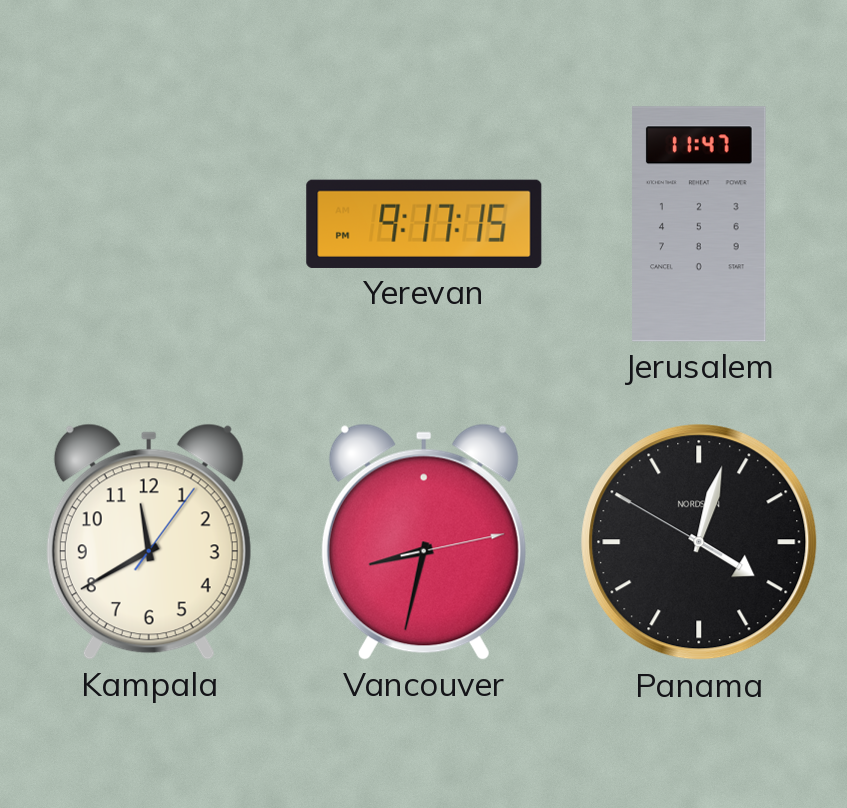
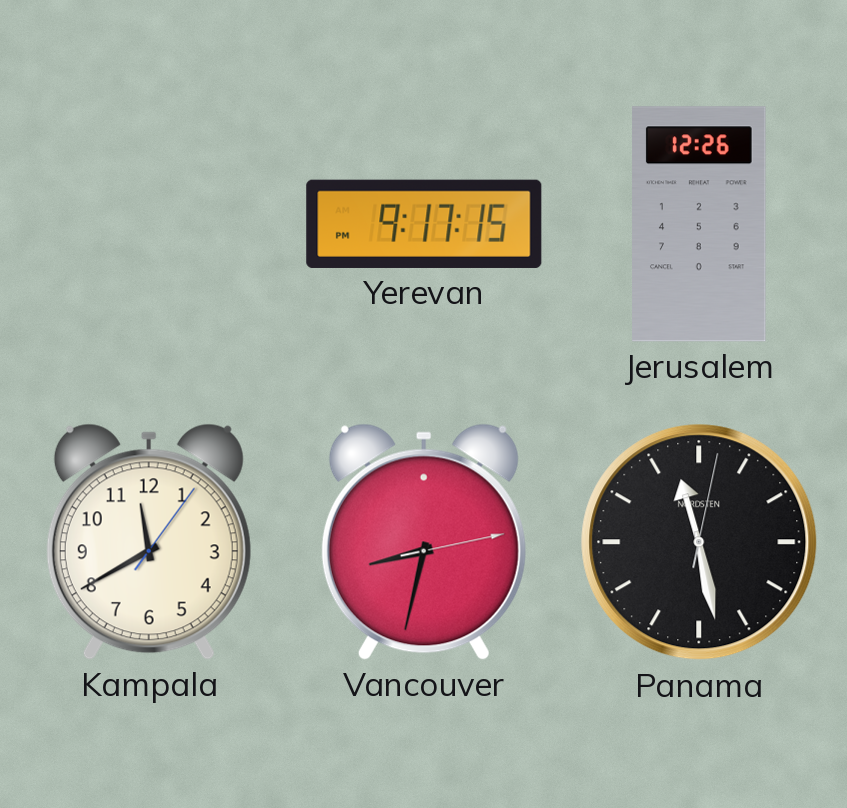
Jerusalem: 11:47 -> 12:26
Panama: 4:02 -> 11:28
